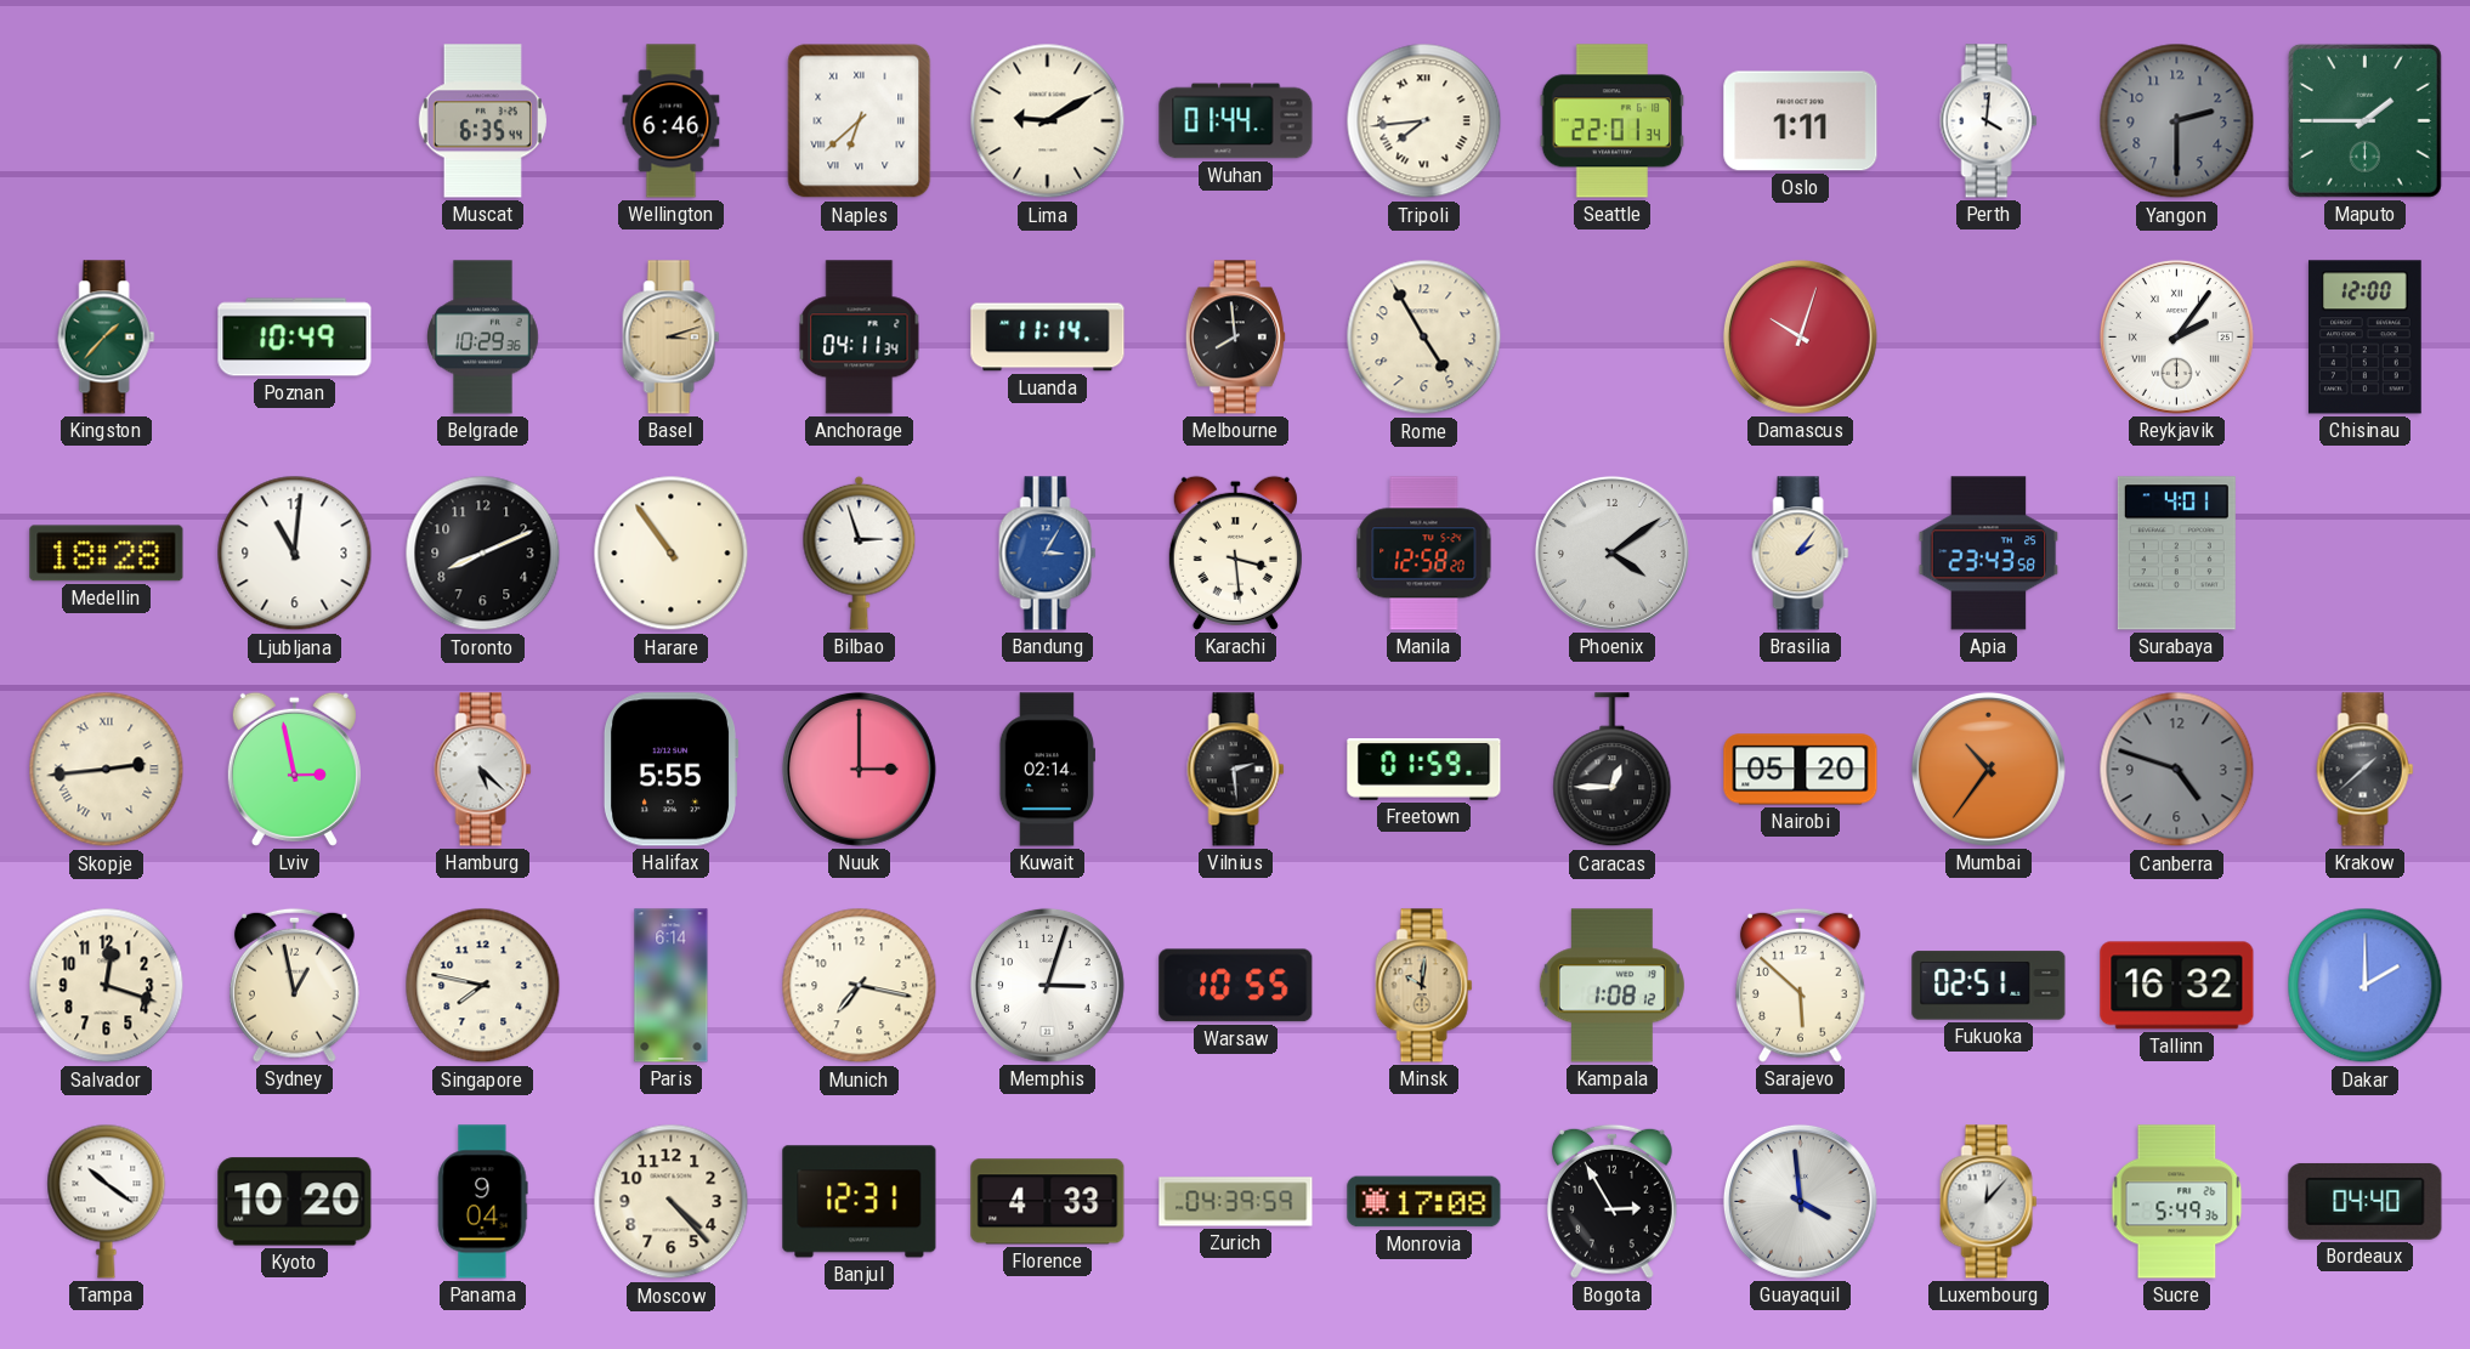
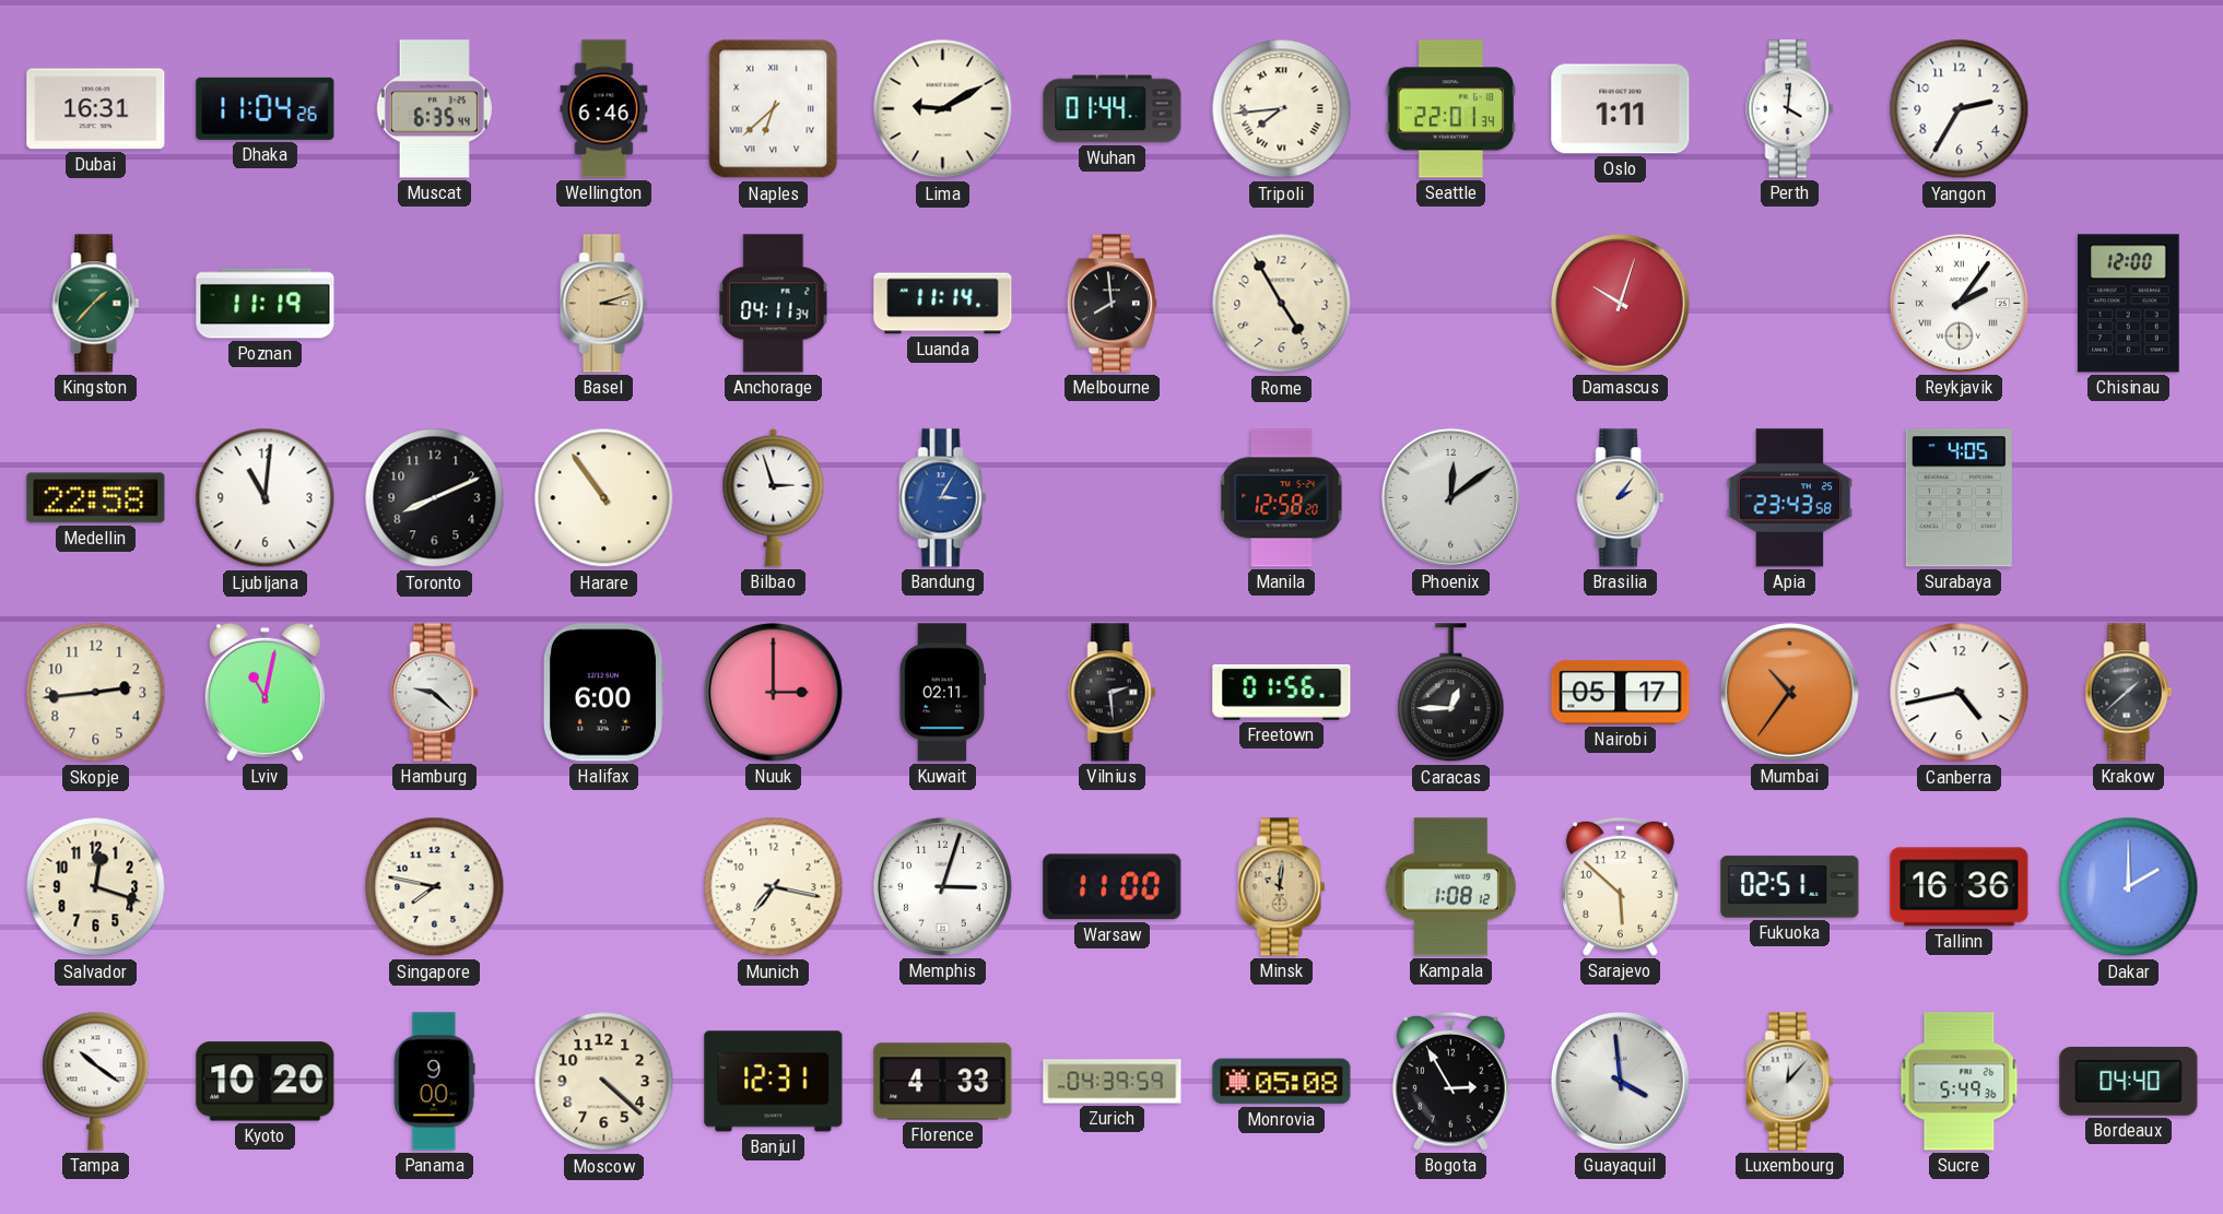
Dubai: none -> 16:31
Dhaka: none -> 11:04
Yangon: 2:30 -> 2:35
Yangon dial: grey -> white
Maputo: 1:45 -> none
Poznan: 10:49 -> 11:19
Belgrade: 10:29 -> none
Medellin: 18:28 -> 22:58
Karachi: 3:29 -> none
Phoenix: 4:09 -> 12:09
Surabaya: 4:01 -> 4:05
Skopje numerals: Roman -> Arabic
Lviv: 2:58 -> 11:02
Hamburg: 5:22 -> 9:22
Halifax: 5:55 -> 6:00
Kuwait: 02:14 -> 02:11
Freetown: 01:59 -> 01:56
Nairobi: 05:20 -> 05:17
Canberra: 4:48 -> 4:43
Canberra dial: grey -> white
Sydney: 12:58 -> none
Paris: 6:14 -> none
Warsaw: 10:55 -> 11:00
Tallinn: 16:32 -> 16:36
Panama: 9:04 -> 9:00
Moscow: 4:23 -> 4:22
Monrovia: 17:08 -> 05:08
